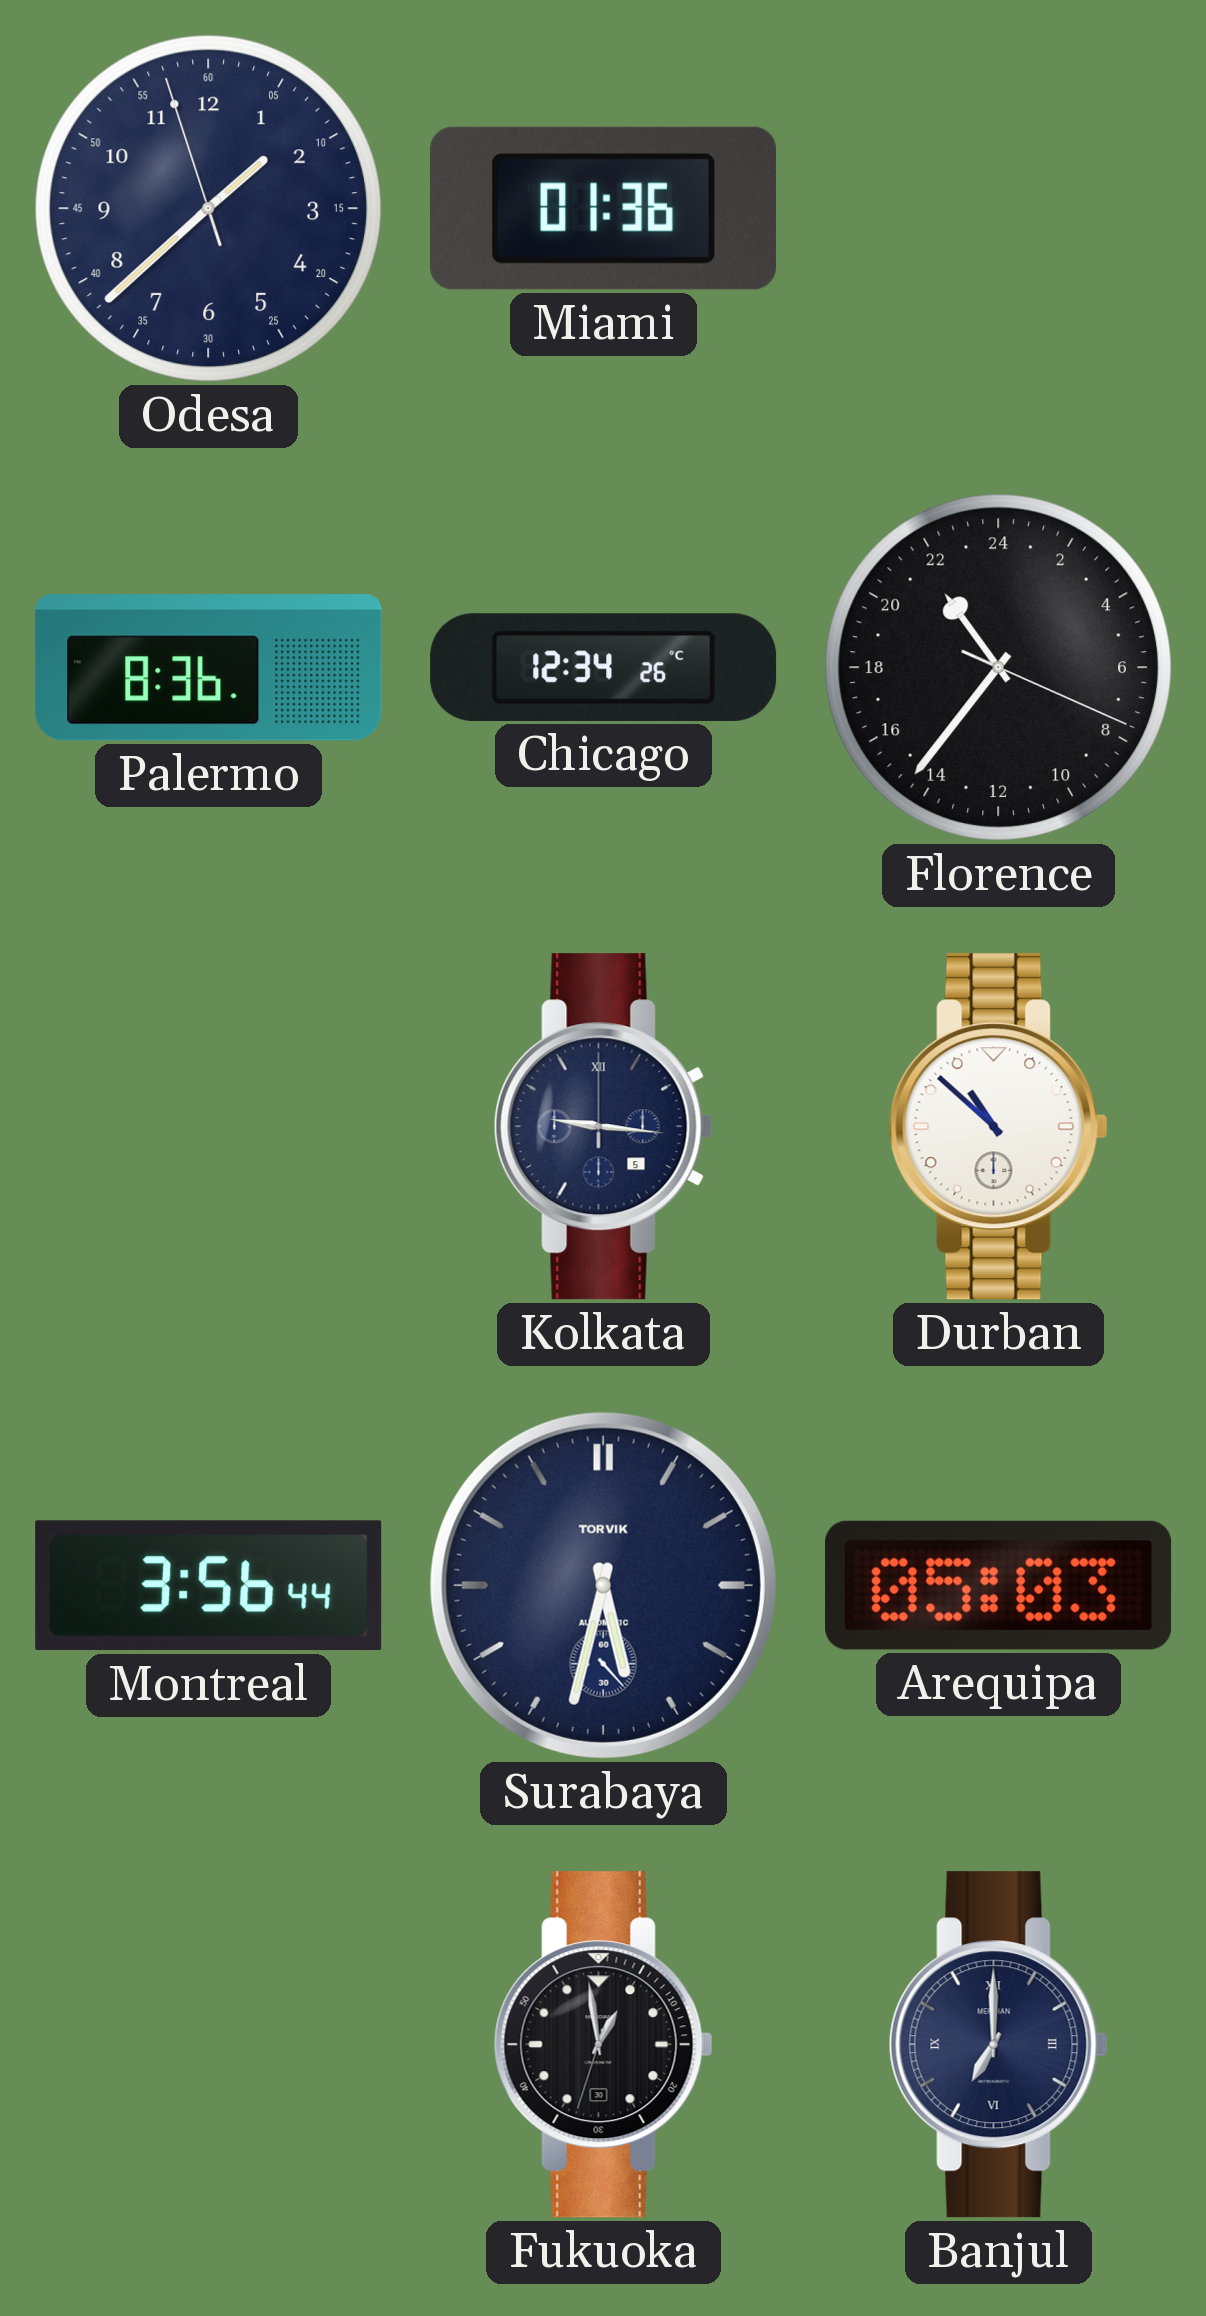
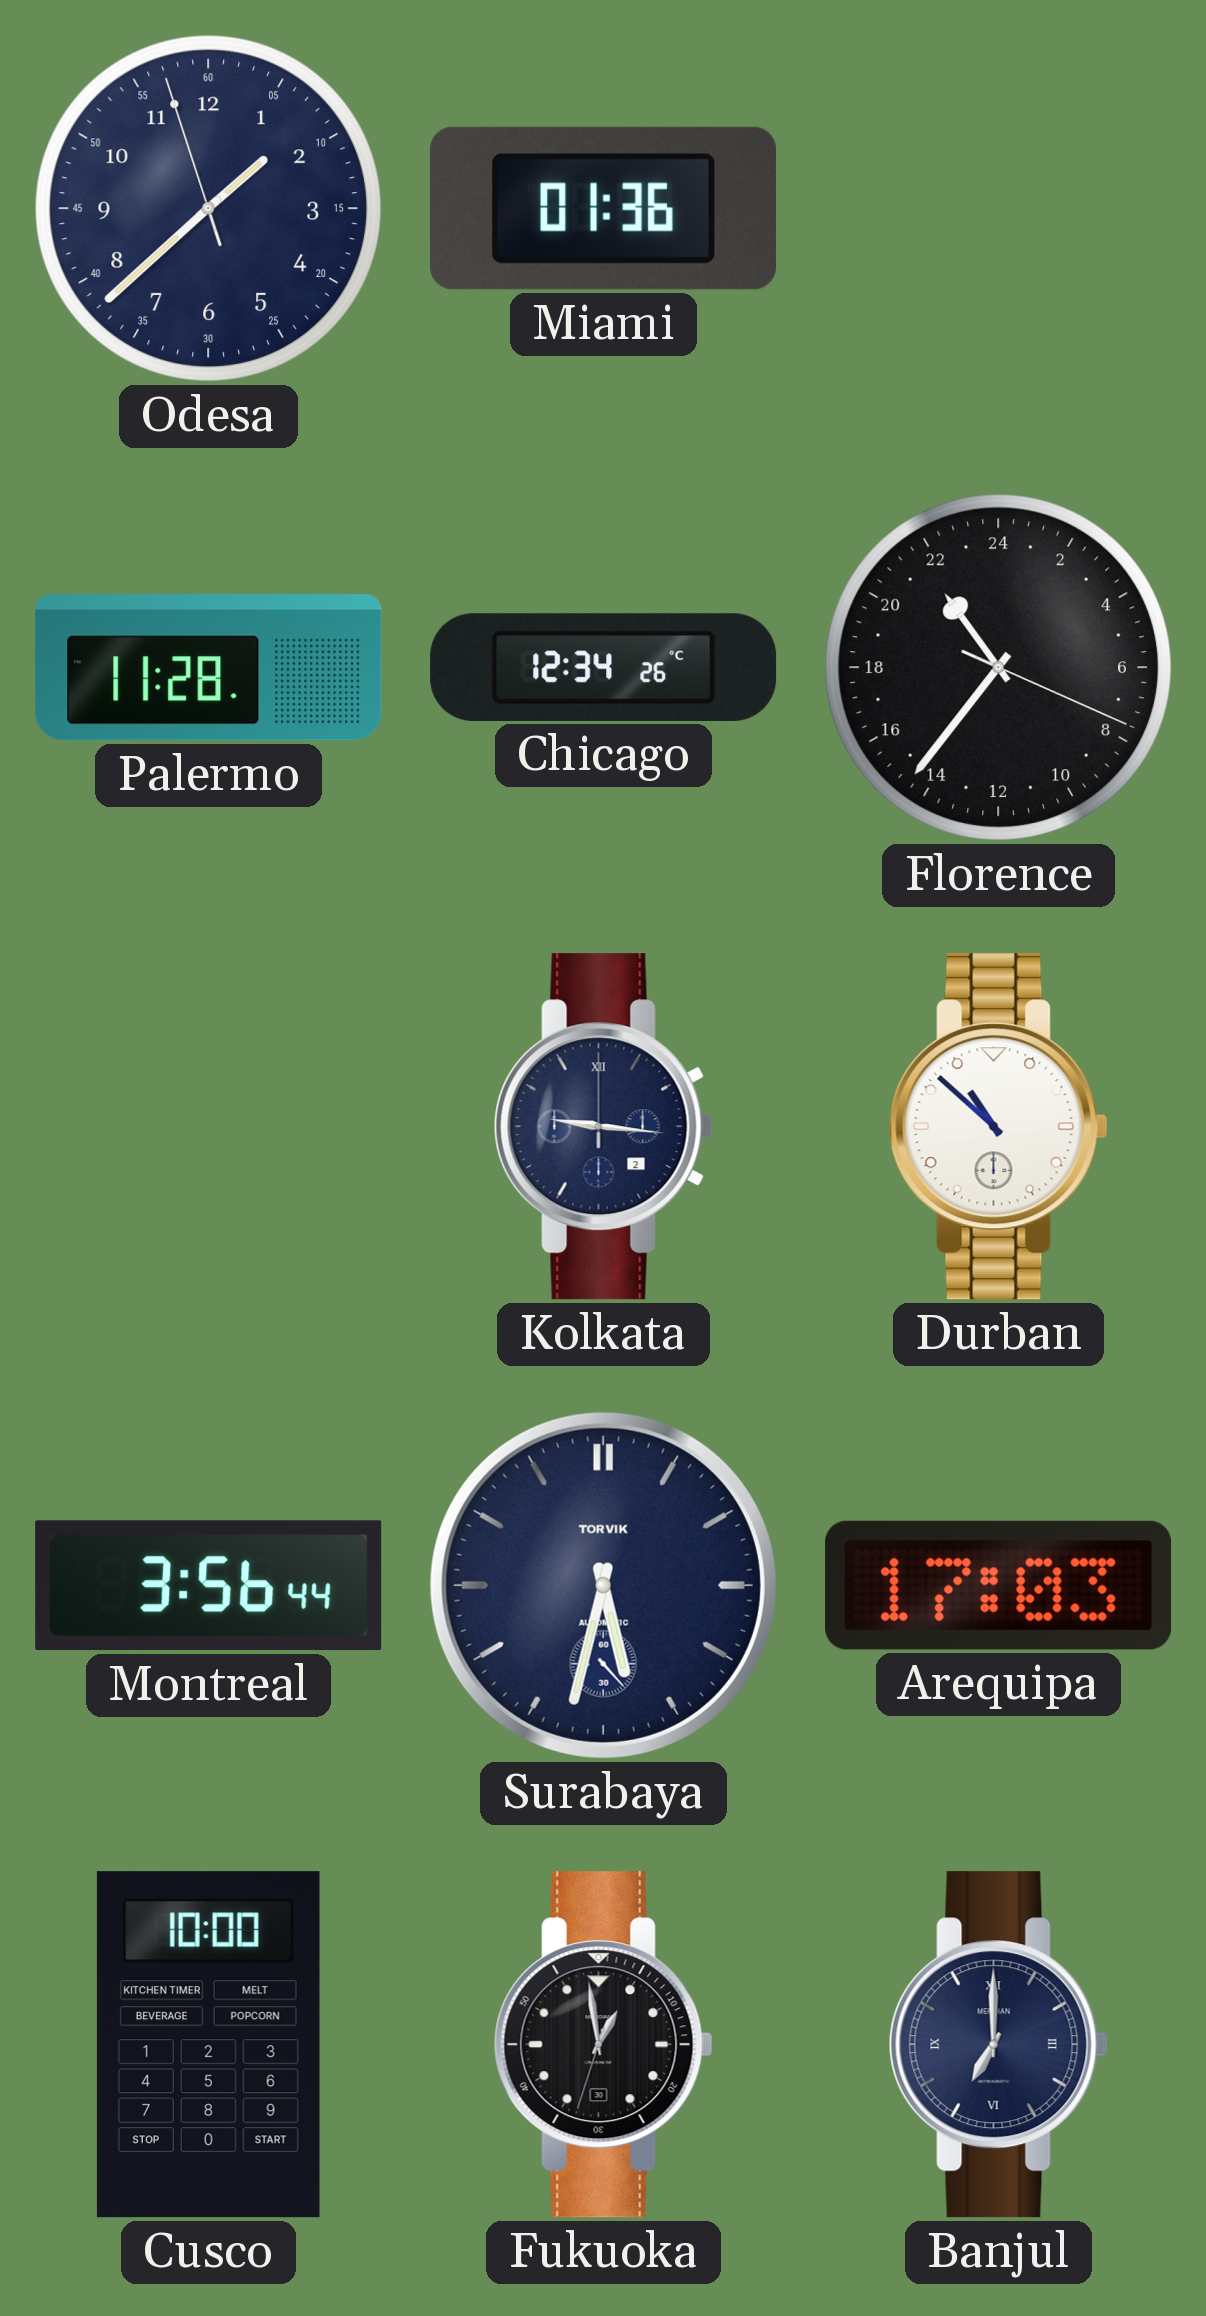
Palermo: 8:36 -> 11:28
Kolkata date: 5 -> 2
Arequipa: 05:03 -> 17:03
Cusco: none -> 10:00
